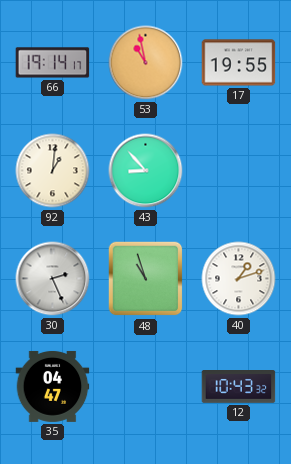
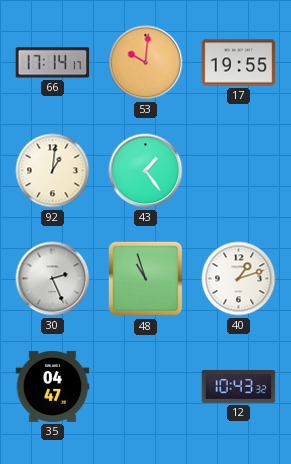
66: 19:14 -> 17:14
53: 10:58 -> 10:01
43: 8:53 -> 1:24
